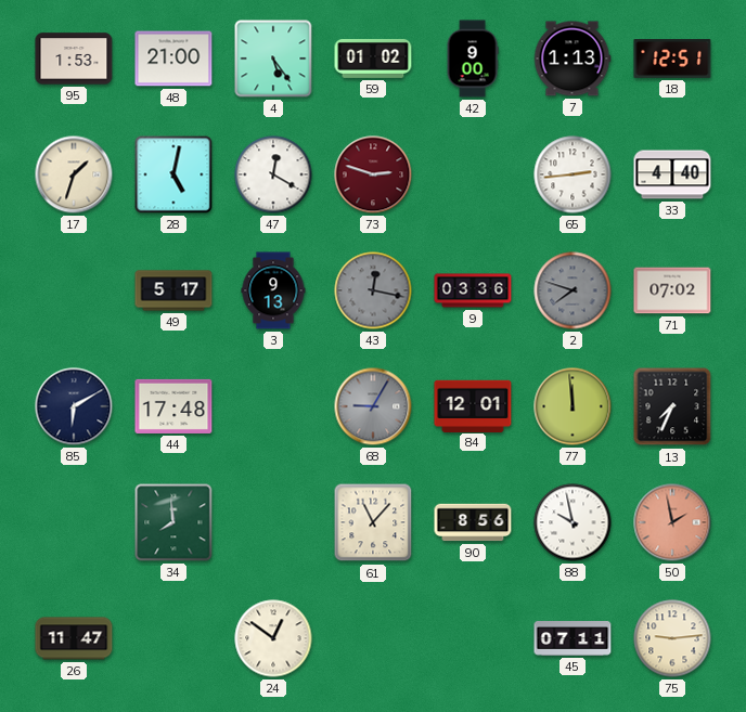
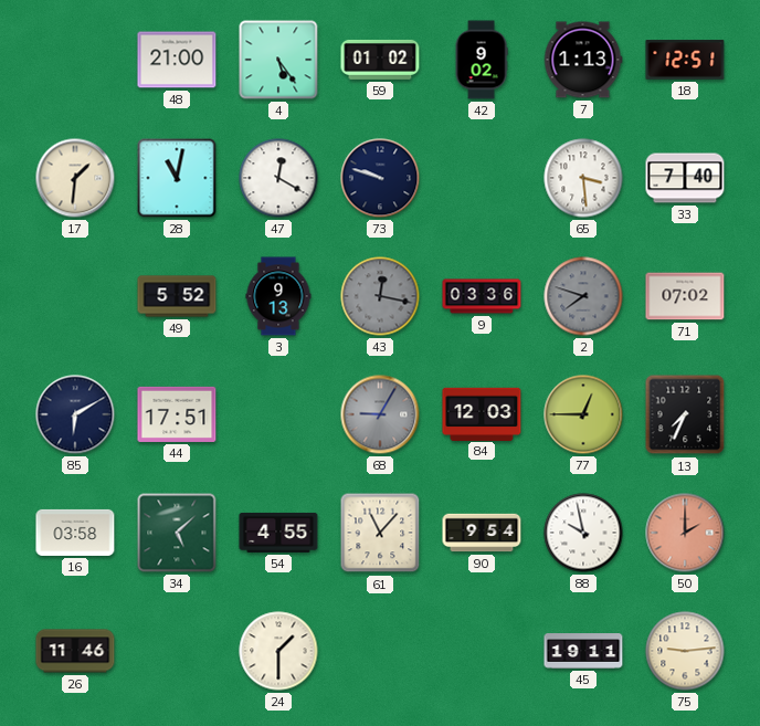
95: 1:53 -> none
42: 9:00 -> 9:02
17: 1:33 -> 1:31
28: 5:02 -> 11:02
73: 2:48 -> 9:48
73 dial: burgundy -> navy
65: 2:44 -> 3:29
33: 4:40 -> 7:40
49: 5:17 -> 5:52
44: 17:48 -> 17:51
84: 12:01 -> 12:03
77: 11:59 -> 12:45
16: none -> 03:58
34: 7:59 -> 5:08
54: none -> 4:55
90: 8:56 -> 9:54
50: 1:58 -> 2:00
26: 11:47 -> 11:46
24: 12:51 -> 1:30
45: 07:11 -> 19:11
